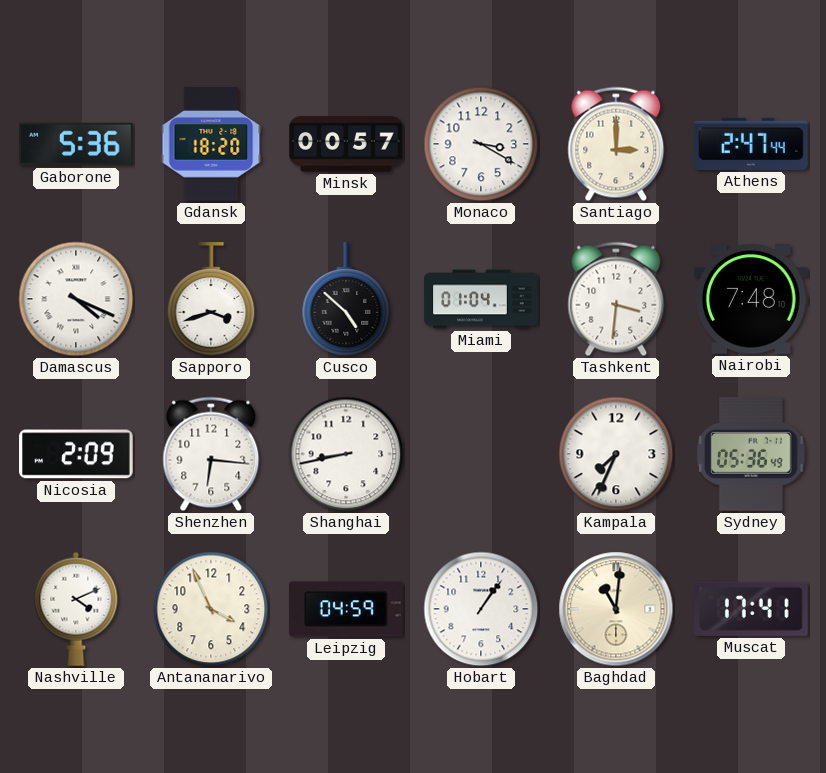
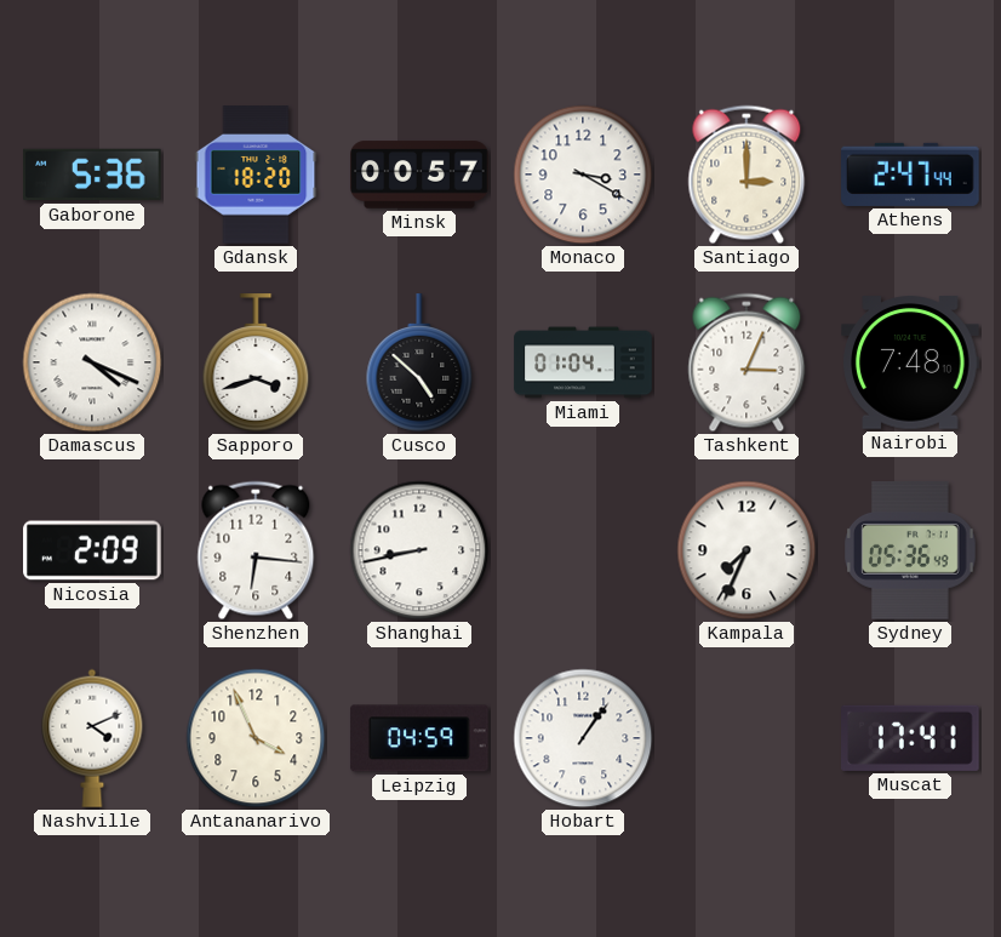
Tashkent: 3:31 -> 3:04
Baghdad: 11:01 -> none
